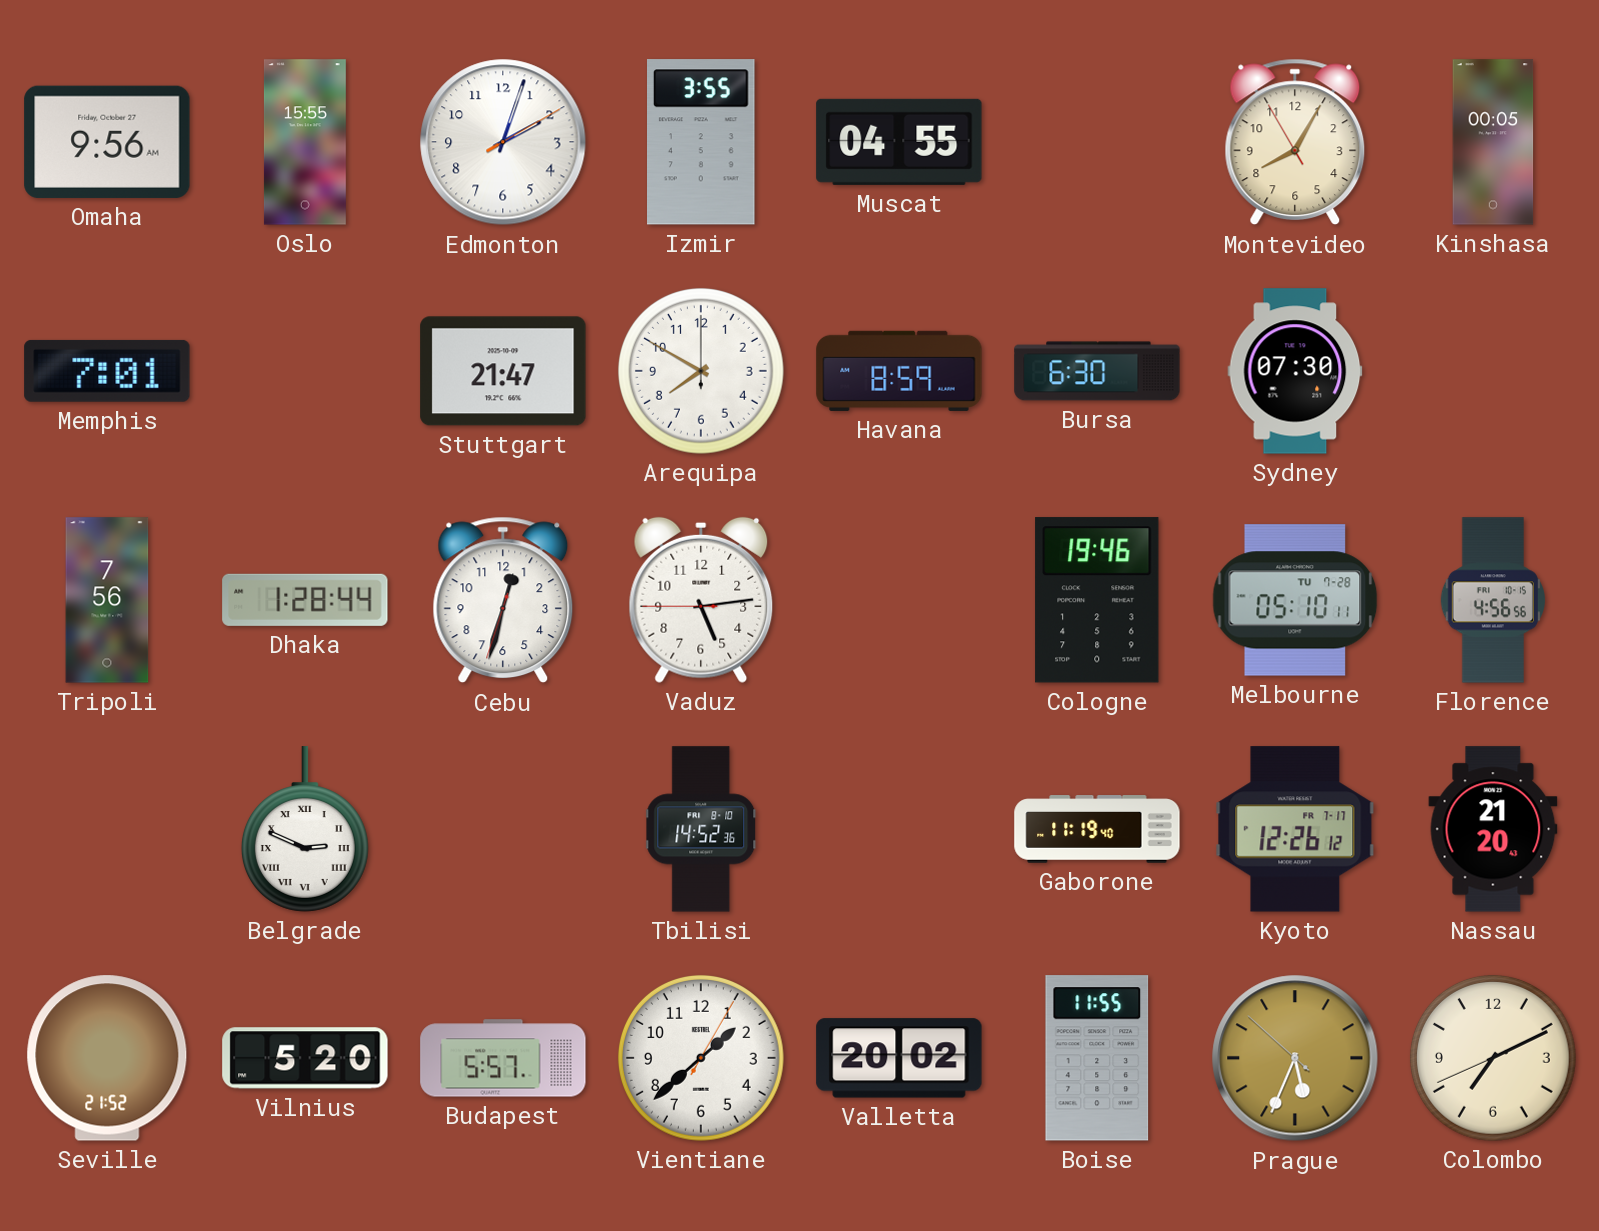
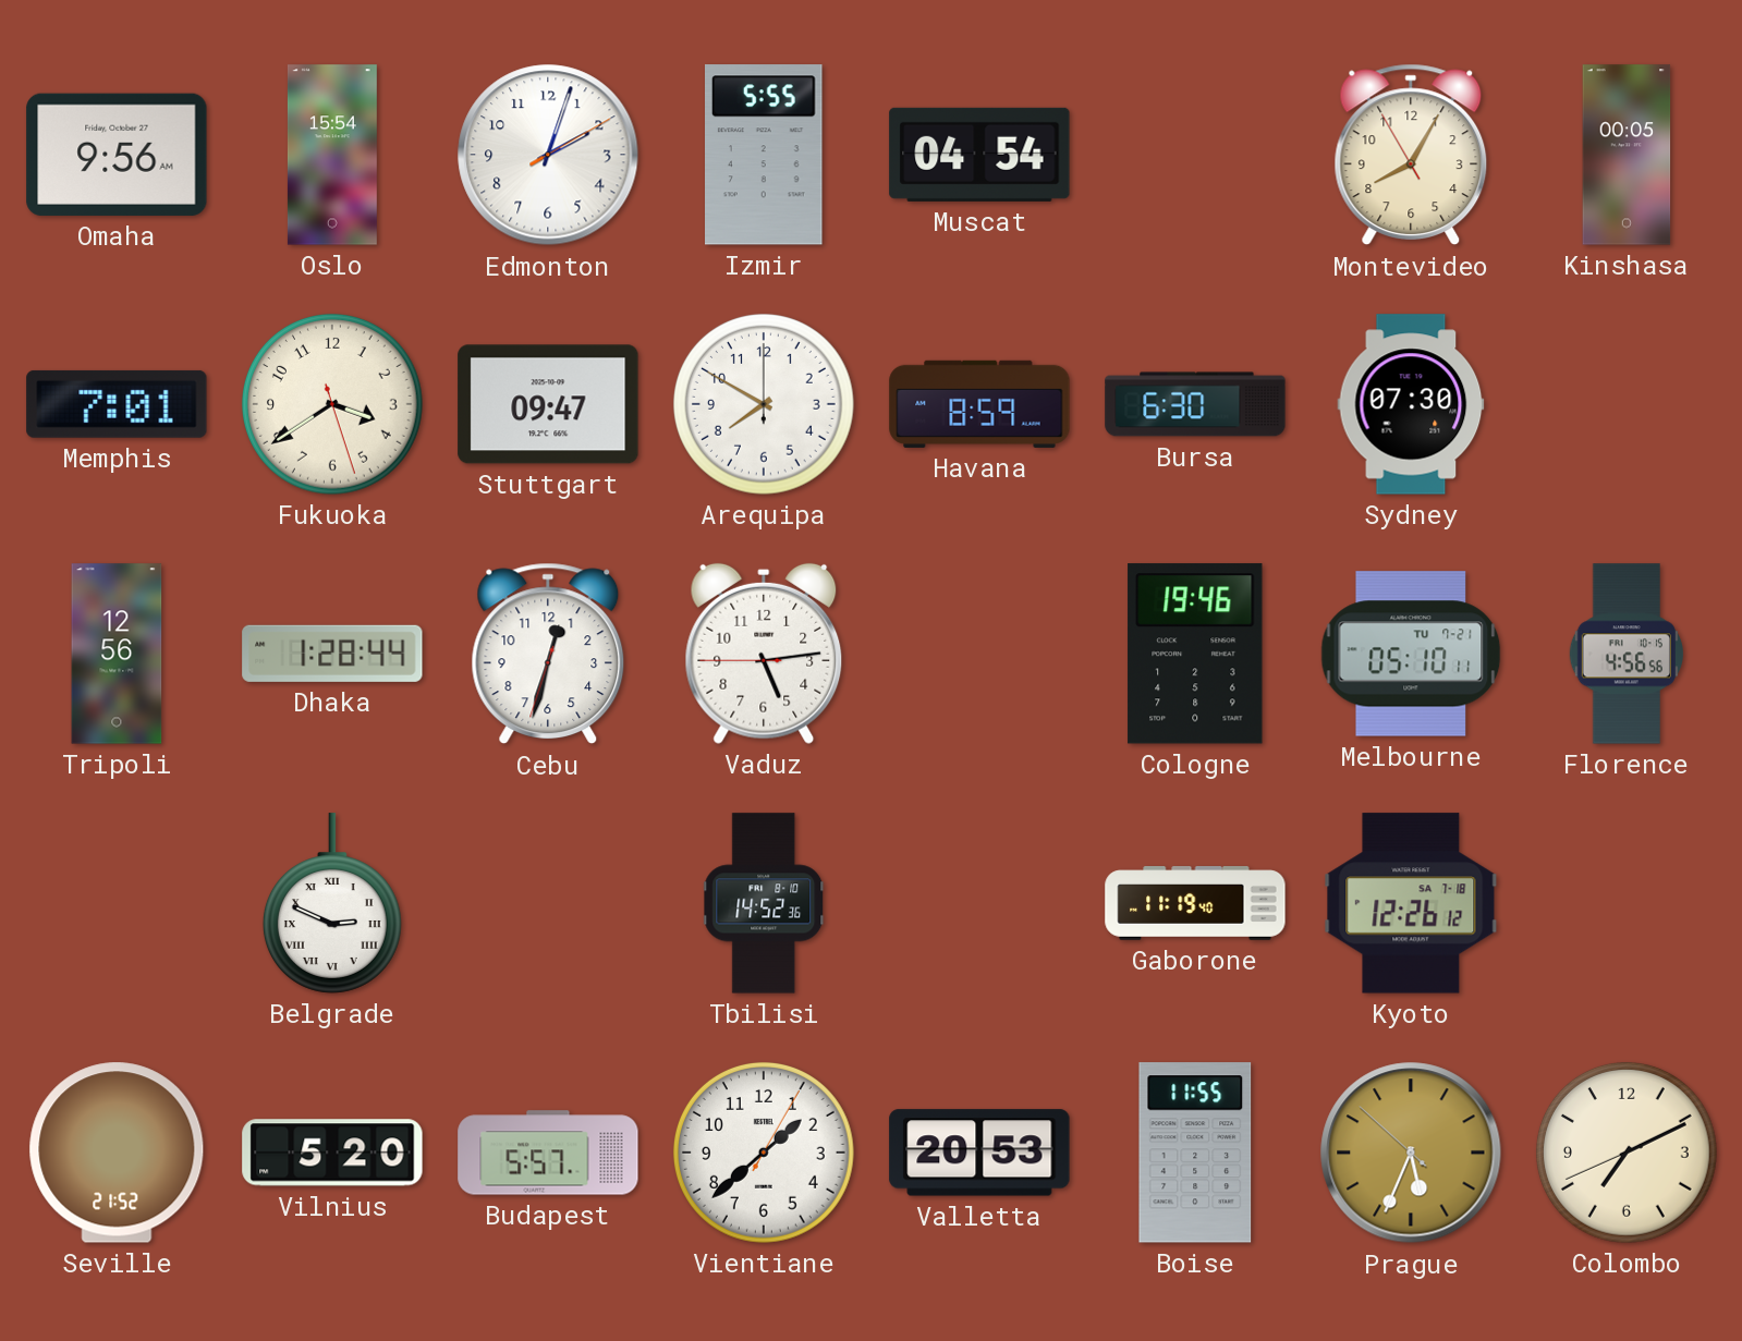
Oslo: 15:55 -> 15:54
Izmir: 3:55 -> 5:55
Muscat: 04:55 -> 04:54
Fukuoka: none -> 3:39
Stuttgart: 21:47 -> 09:47
Tripoli: 7:56 -> 12:56
Melbourne date: TU 7-28 -> TU 7-21
Kyoto date: FR 7-17 -> SA 7-18
Nassau: 21:20 -> none
Valletta: 20:02 -> 20:53
